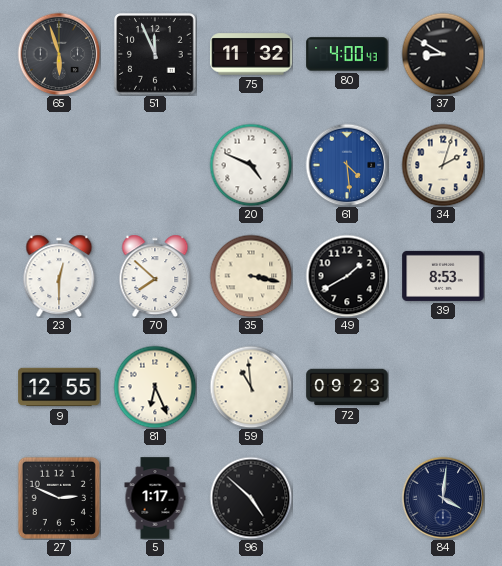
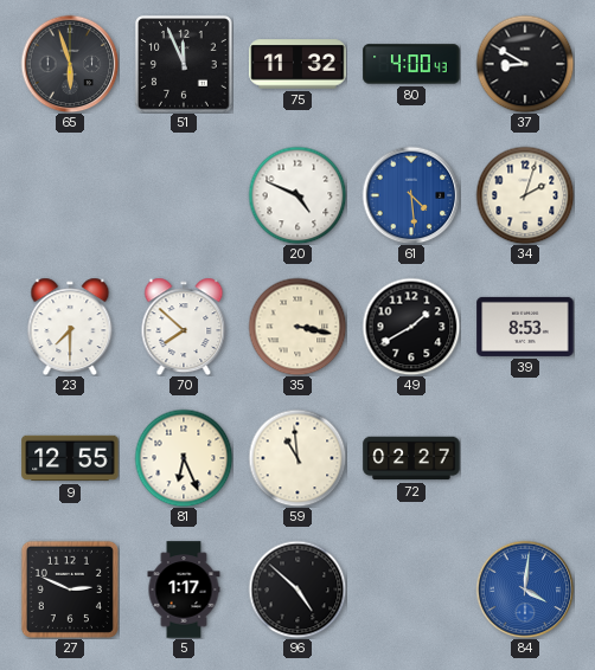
23: 12:30 -> 7:30
72: 09:23 -> 02:27
84 dial: navy -> blue
